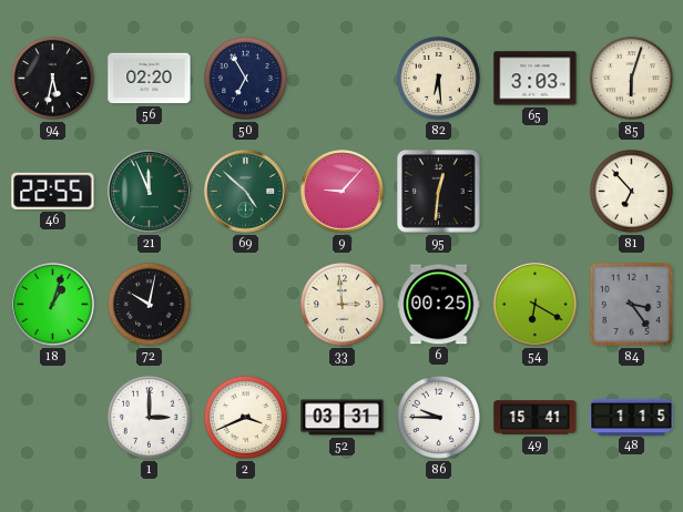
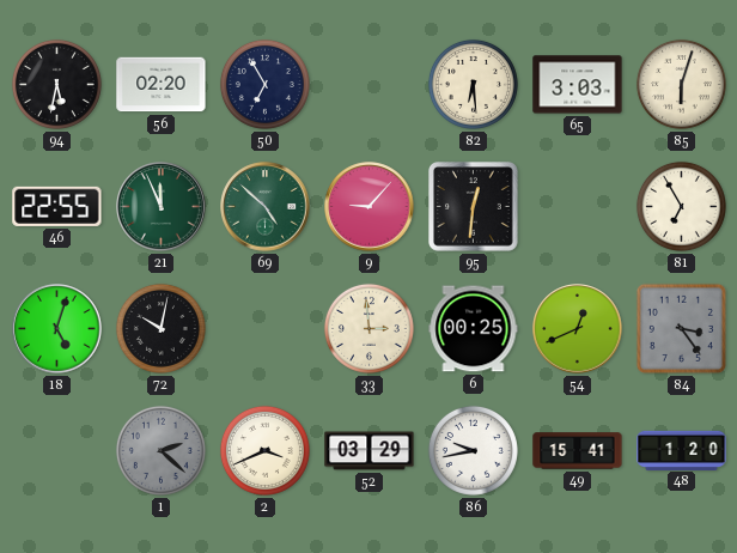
81: 6:53 -> 6:55
18: 1:03 -> 5:03
54: 6:20 -> 12:41
1: 3:00 -> 2:22
1 dial: white -> grey
52: 03:31 -> 03:29
86: 9:45 -> 9:43
48: 1:15 -> 1:20
